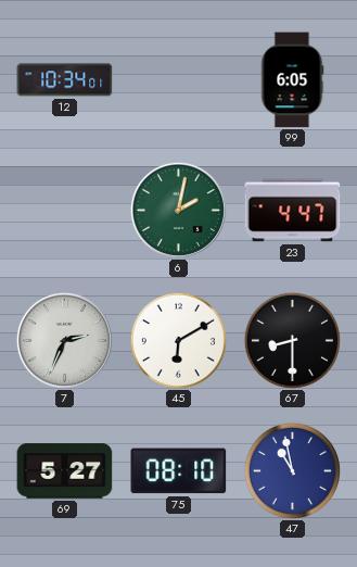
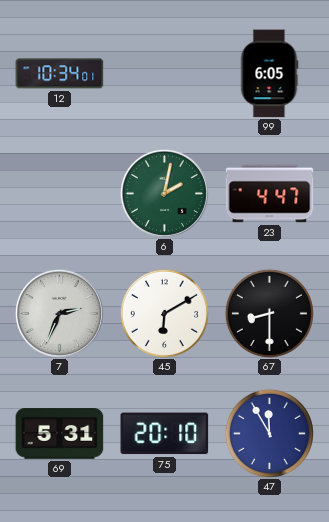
69: 5:27 -> 5:31
75: 08:10 -> 20:10
47: 10:58 -> 11:55
